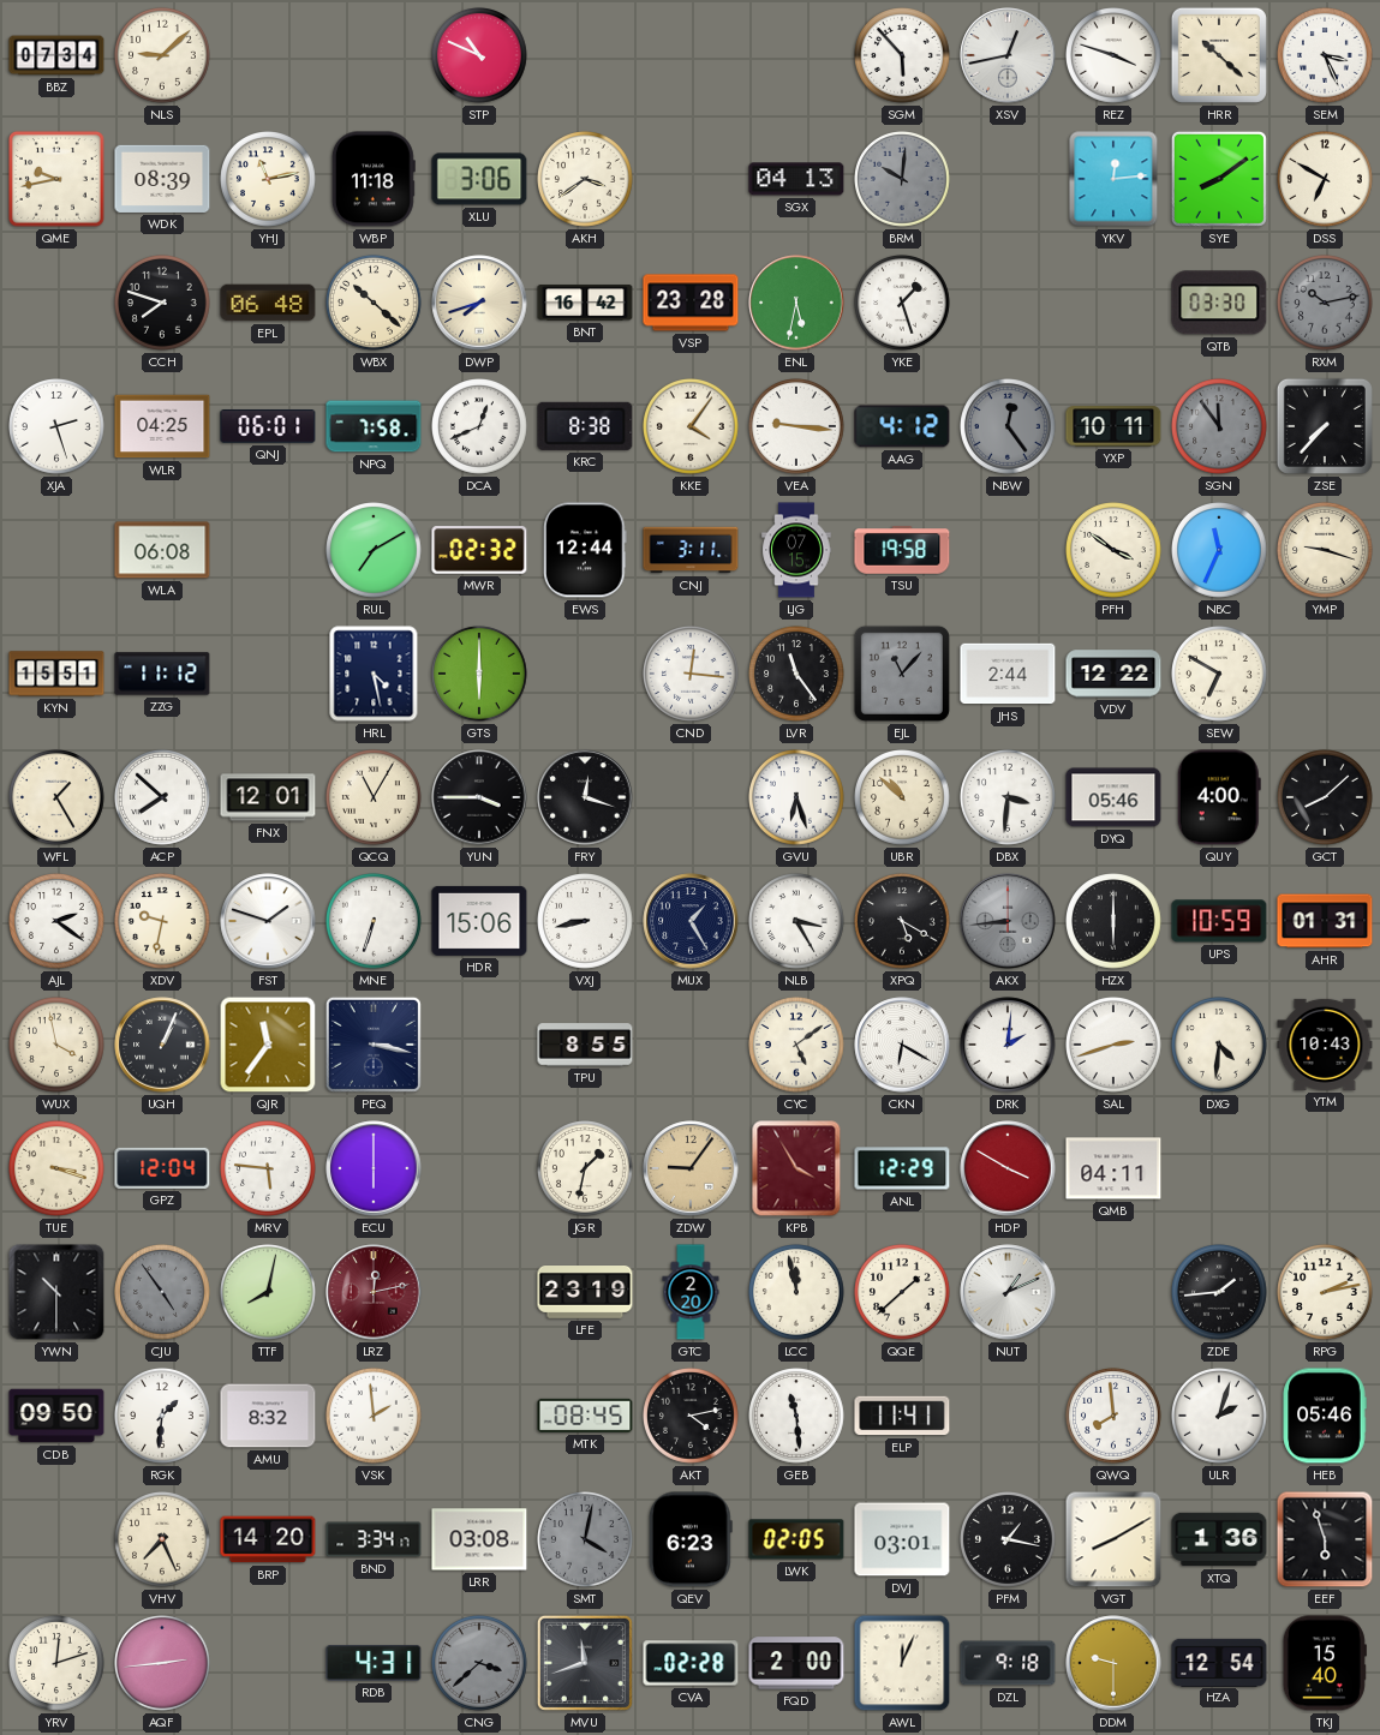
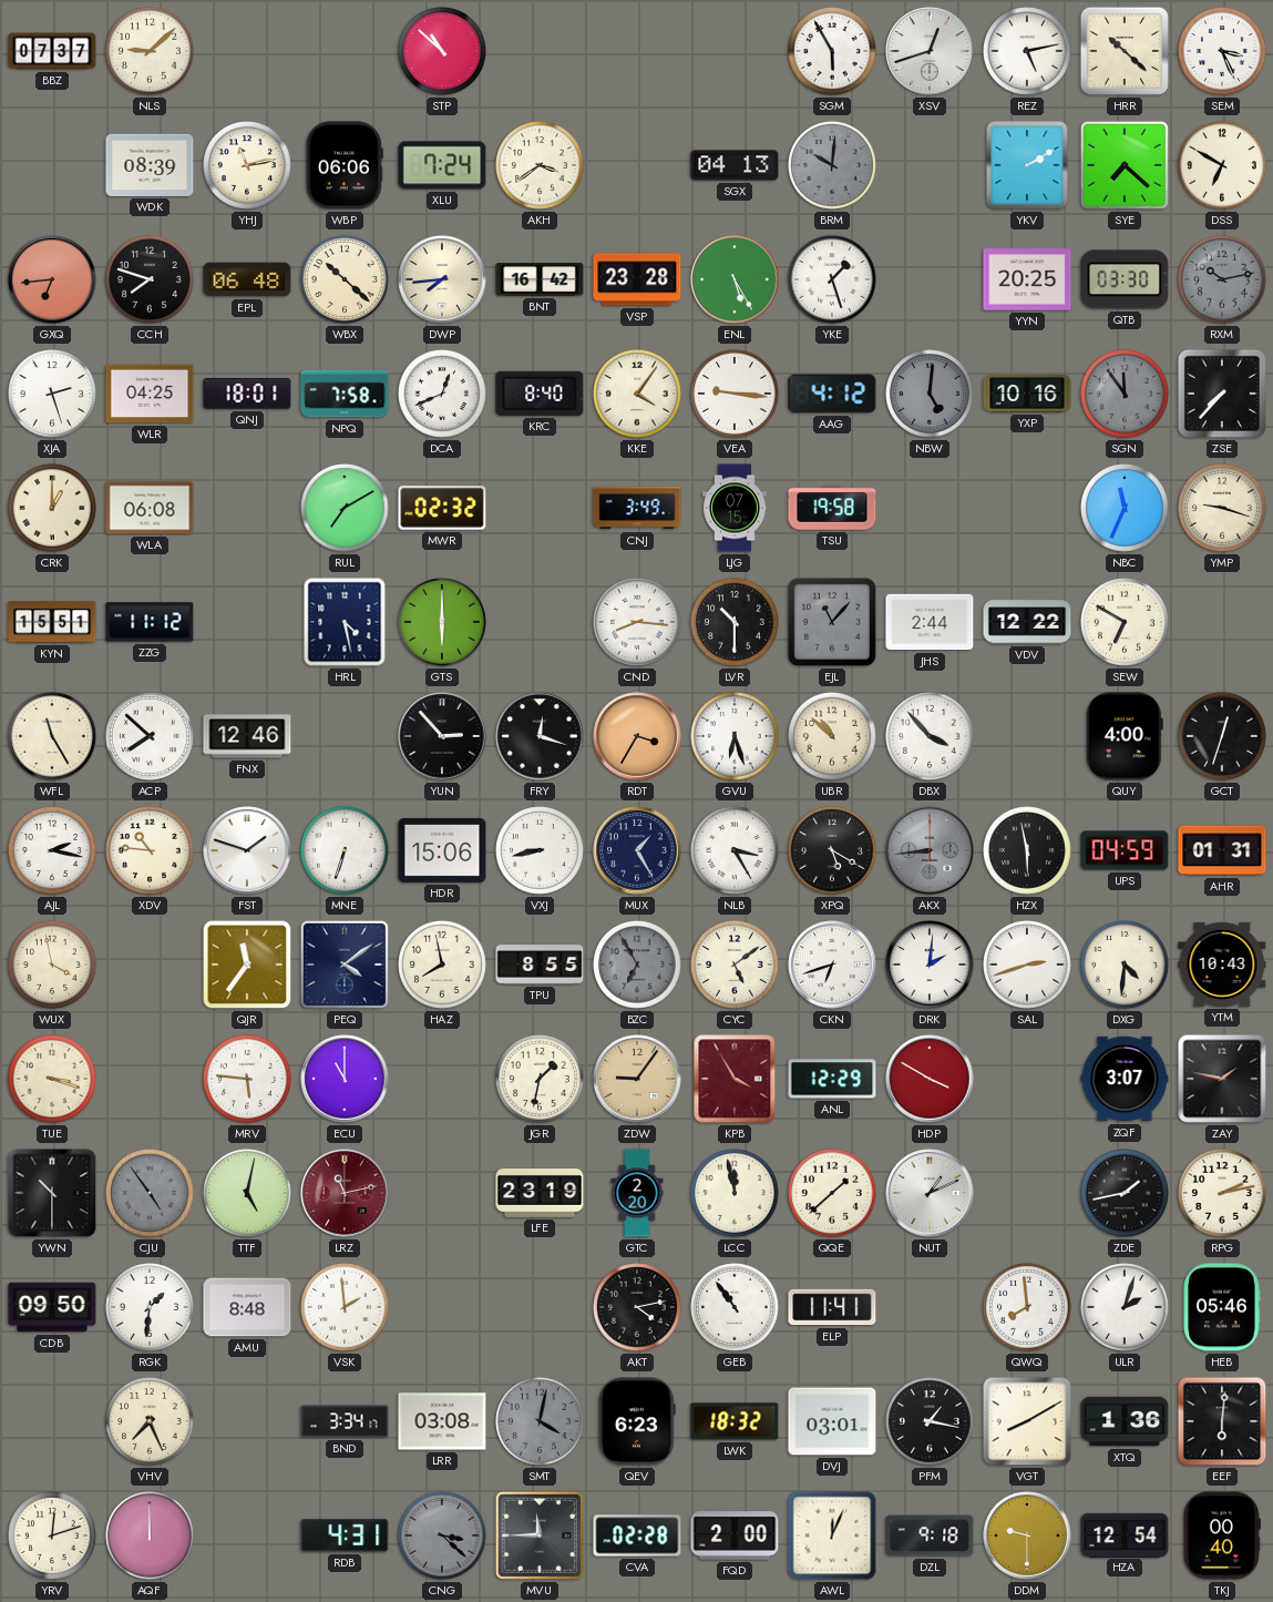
BBZ: 07:34 -> 07:37
STP: 10:49 -> 10:52
SGM: 5:53 -> 5:55
XSV: 12:43 -> 12:42
REZ: 3:48 -> 5:13
QME: 9:43 -> none
WBP: 11:18 -> 06:06
XLU: 3:06 -> 7:24
YKV: 12:14 -> 2:10
SYE: 8:09 -> 7:22
GXQ: none -> 6:44
DWP: 7:42 -> 7:44
ENL: 5:32 -> 5:25
YYN: none -> 20:25
QNJ: 06:01 -> 18:01
KRC: 8:38 -> 8:40
NBW: 12:24 -> 5:01
YXP: 10:11 -> 10:16
CRK: none -> 1:00
EWS: 12:44 -> none
CNJ: 3:11 -> 3:49
PFH: 3:51 -> none
CND: 12:16 -> 8:16
LVR: 11:24 -> 10:30
WFL: 1:25 -> 11:25
FNX: 12:01 -> 12:46
QCQ: 11:05 -> none
YUN: 3:45 -> 2:53
RDT: none -> 3:35
DBX: 3:31 -> 3:53
DYQ: 05:46 -> none
GCT: 8:08 -> 12:33
AJL: 2:21 -> 2:17
XDV: 9:32 -> 10:46
HZX: 6:00 -> 5:58
UPS: 10:59 -> 04:59
UQH: 1:04 -> none
PEQ: 3:17 -> 4:09
HAZ: none -> 7:58
BZC: none -> 6:55
CKN: 6:20 -> 6:42
GPZ: 12:04 -> none
ECU: 6:00 -> 11:00
QMB: 04:11 -> none
ZQF: none -> 3:07
ZAY: none -> 1:47
TTF: 8:02 -> 5:02
LRZ: 12:13 -> 11:13
ZDE: 1:44 -> 1:43
AMU: 8:32 -> 8:48
MTK: 08:45 -> none
GEB: 11:29 -> 10:54
BRP: 14:20 -> none
LWK: 02:05 -> 18:32
EEF: 5:57 -> 6:01
AQF: 2:44 -> 12:00
CNG: 3:38 -> 3:22
MVU: 11:42 -> 11:45
TKJ: 15:40 -> 00:40
